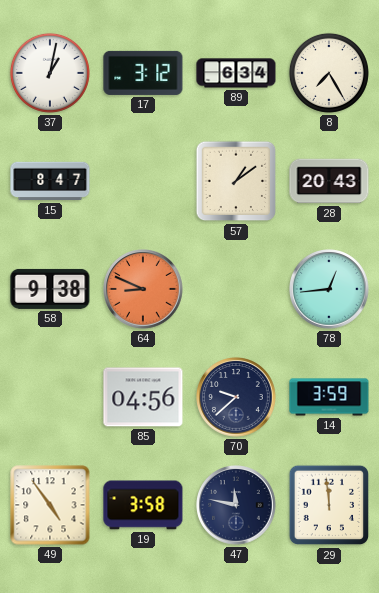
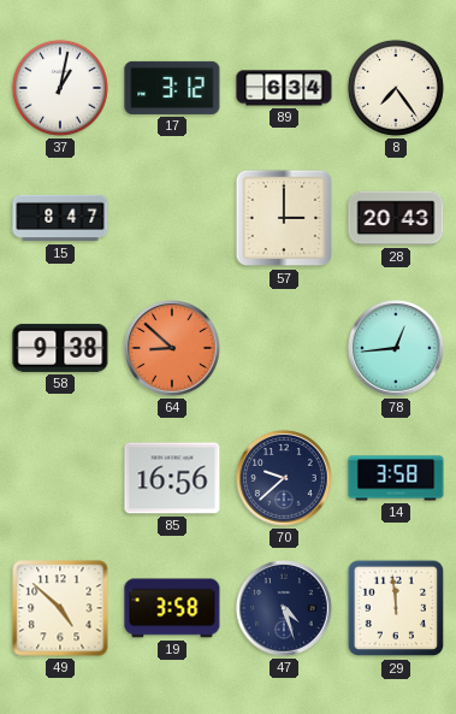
8: 7:25 -> 7:24
57: 1:09 -> 3:00
64: 8:49 -> 8:52
85: 04:56 -> 16:56
14: 3:59 -> 3:58
49: 4:54 -> 4:52
47: 11:47 -> 4:27
